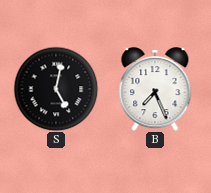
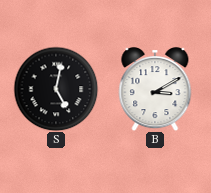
B: 7:26 -> 3:10
